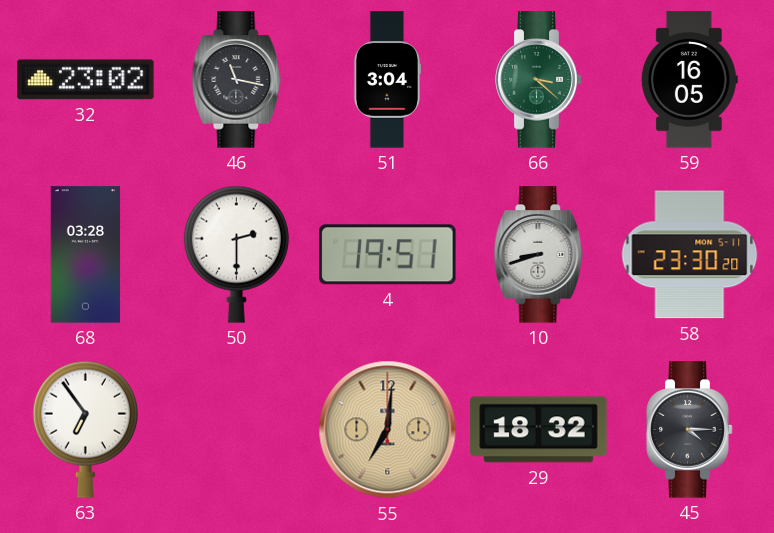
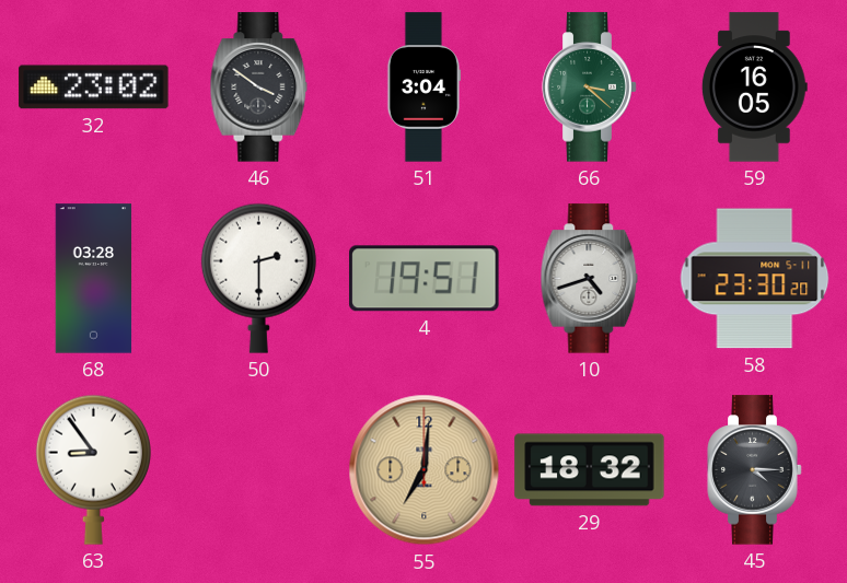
46: 11:17 -> 3:51
10: 8:42 -> 4:42
63: 6:54 -> 8:54
